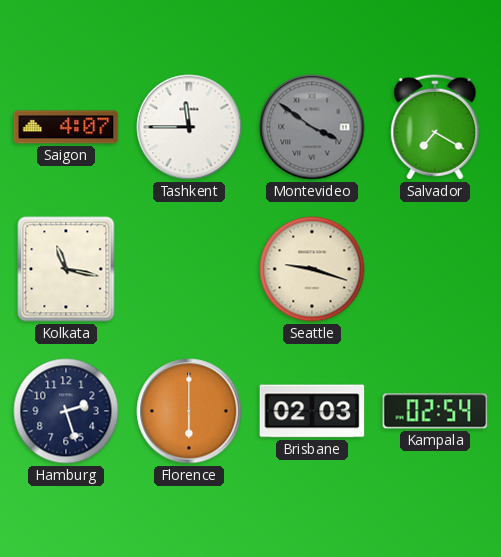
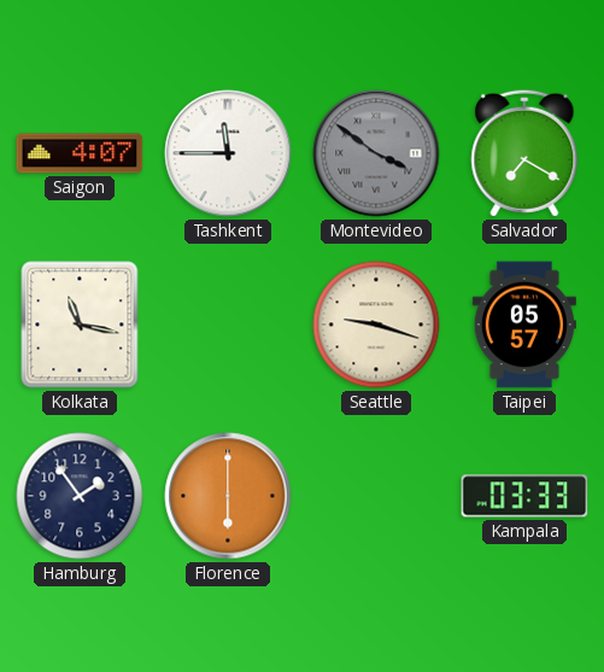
Taipei: none -> 05:57
Hamburg: 2:27 -> 1:54
Brisbane: 02:03 -> none
Kampala: 02:54 -> 03:33
